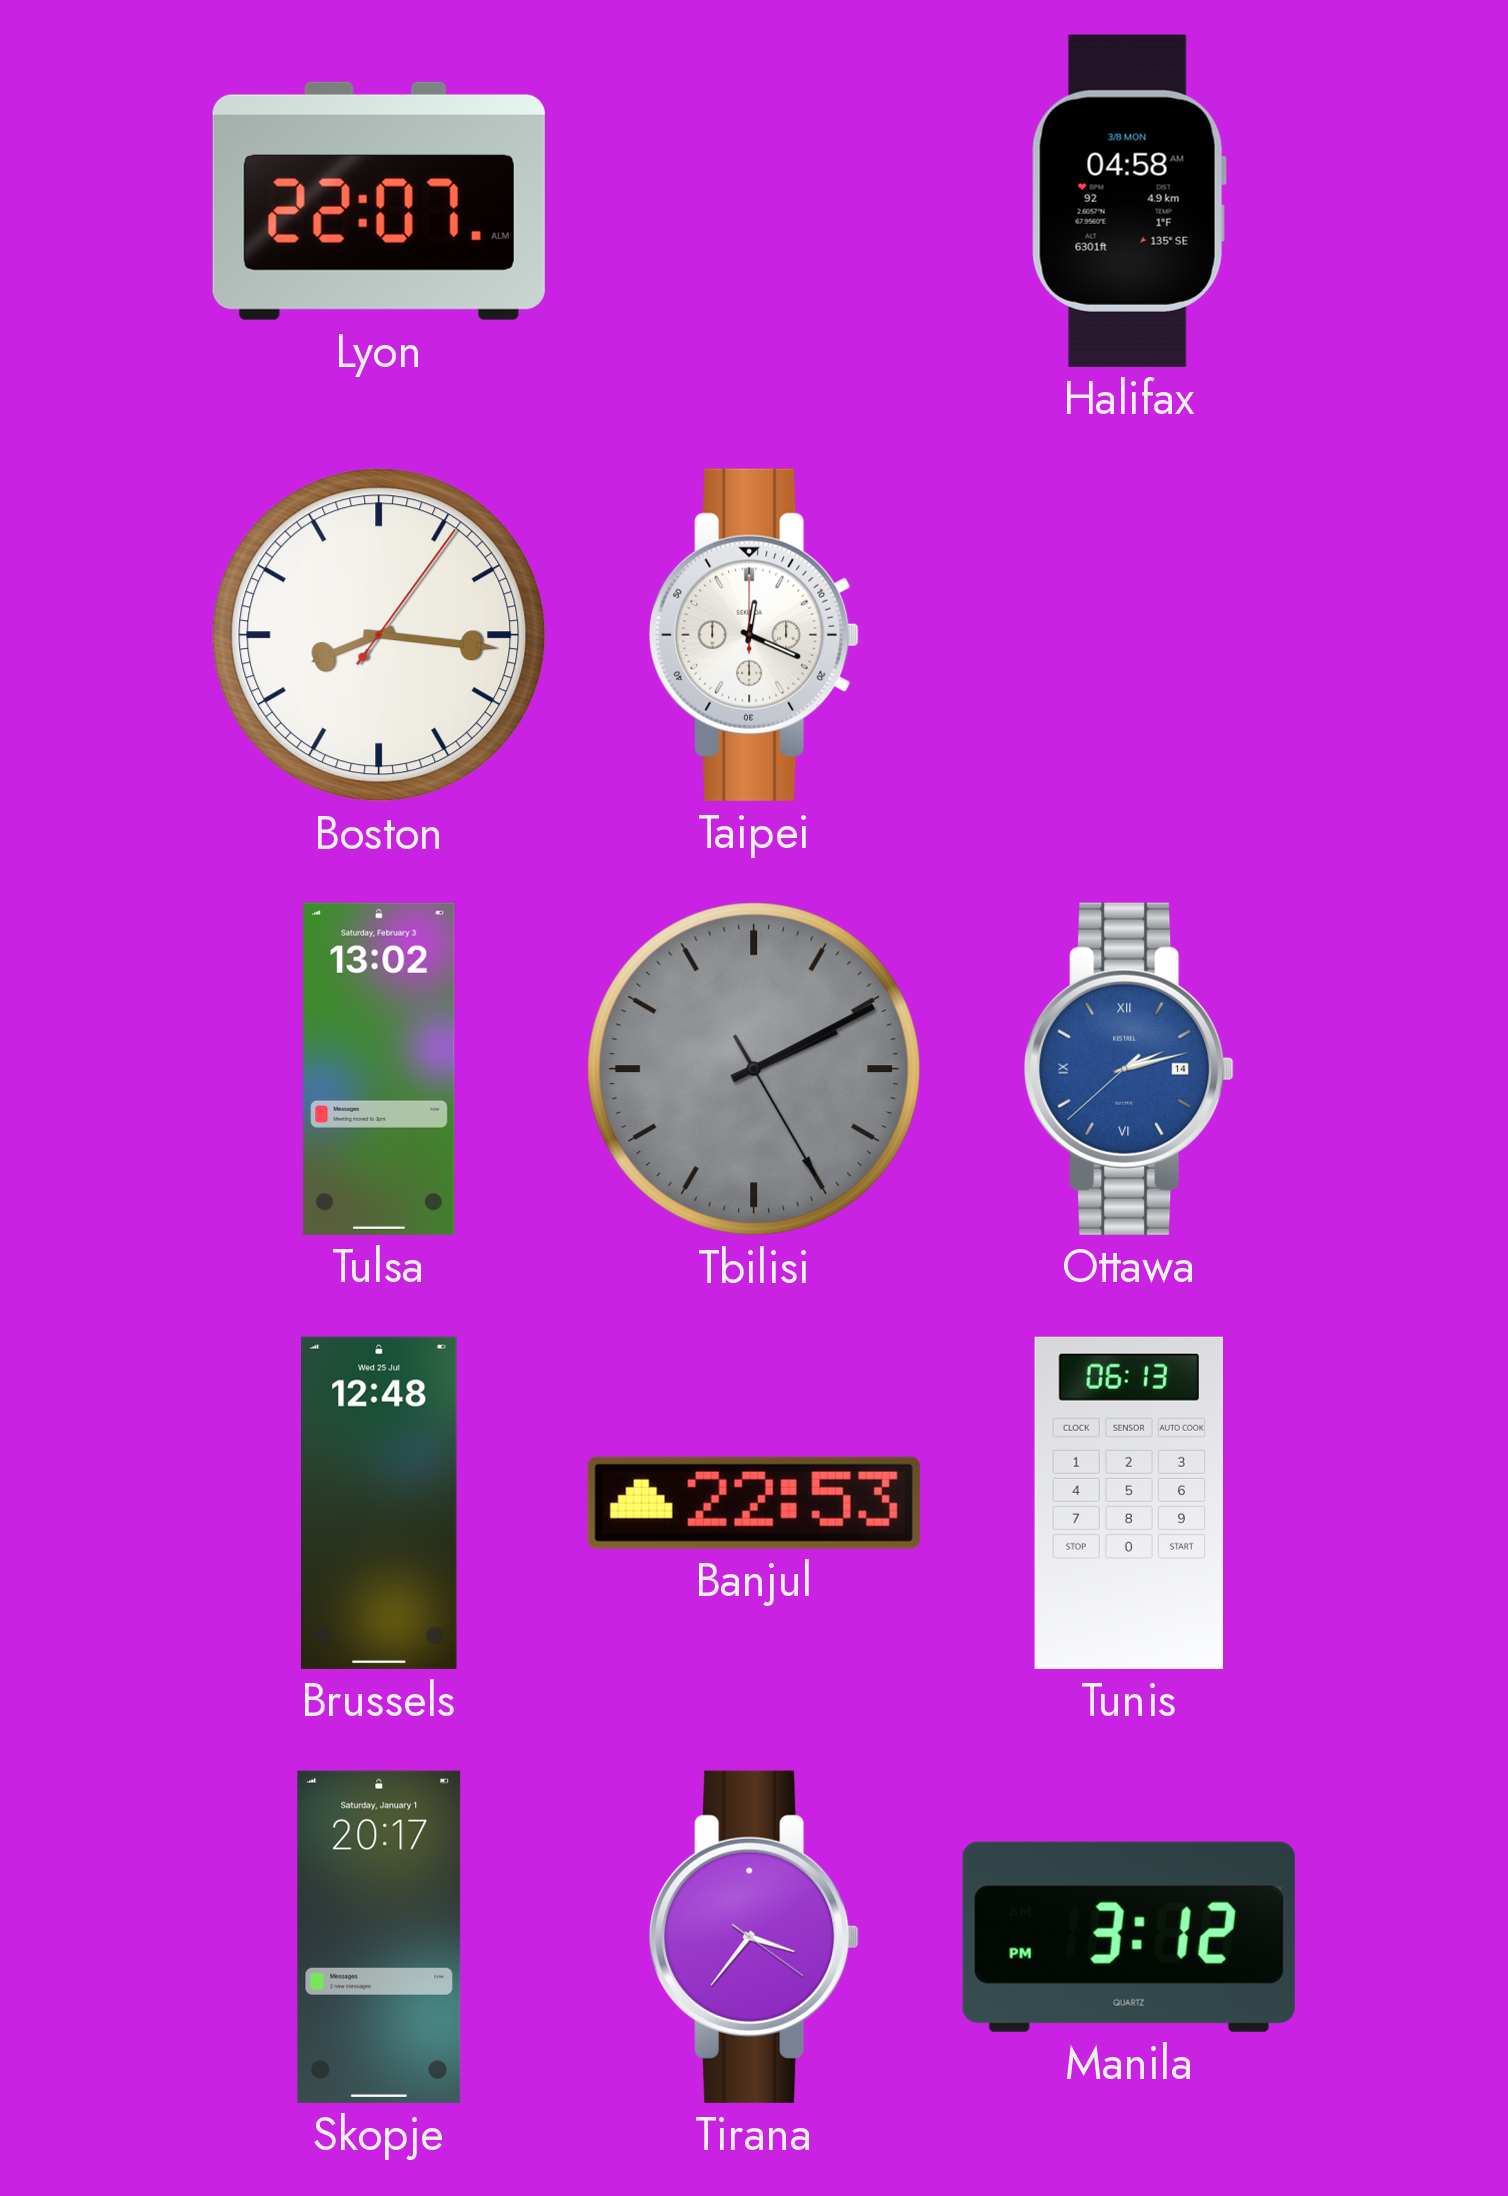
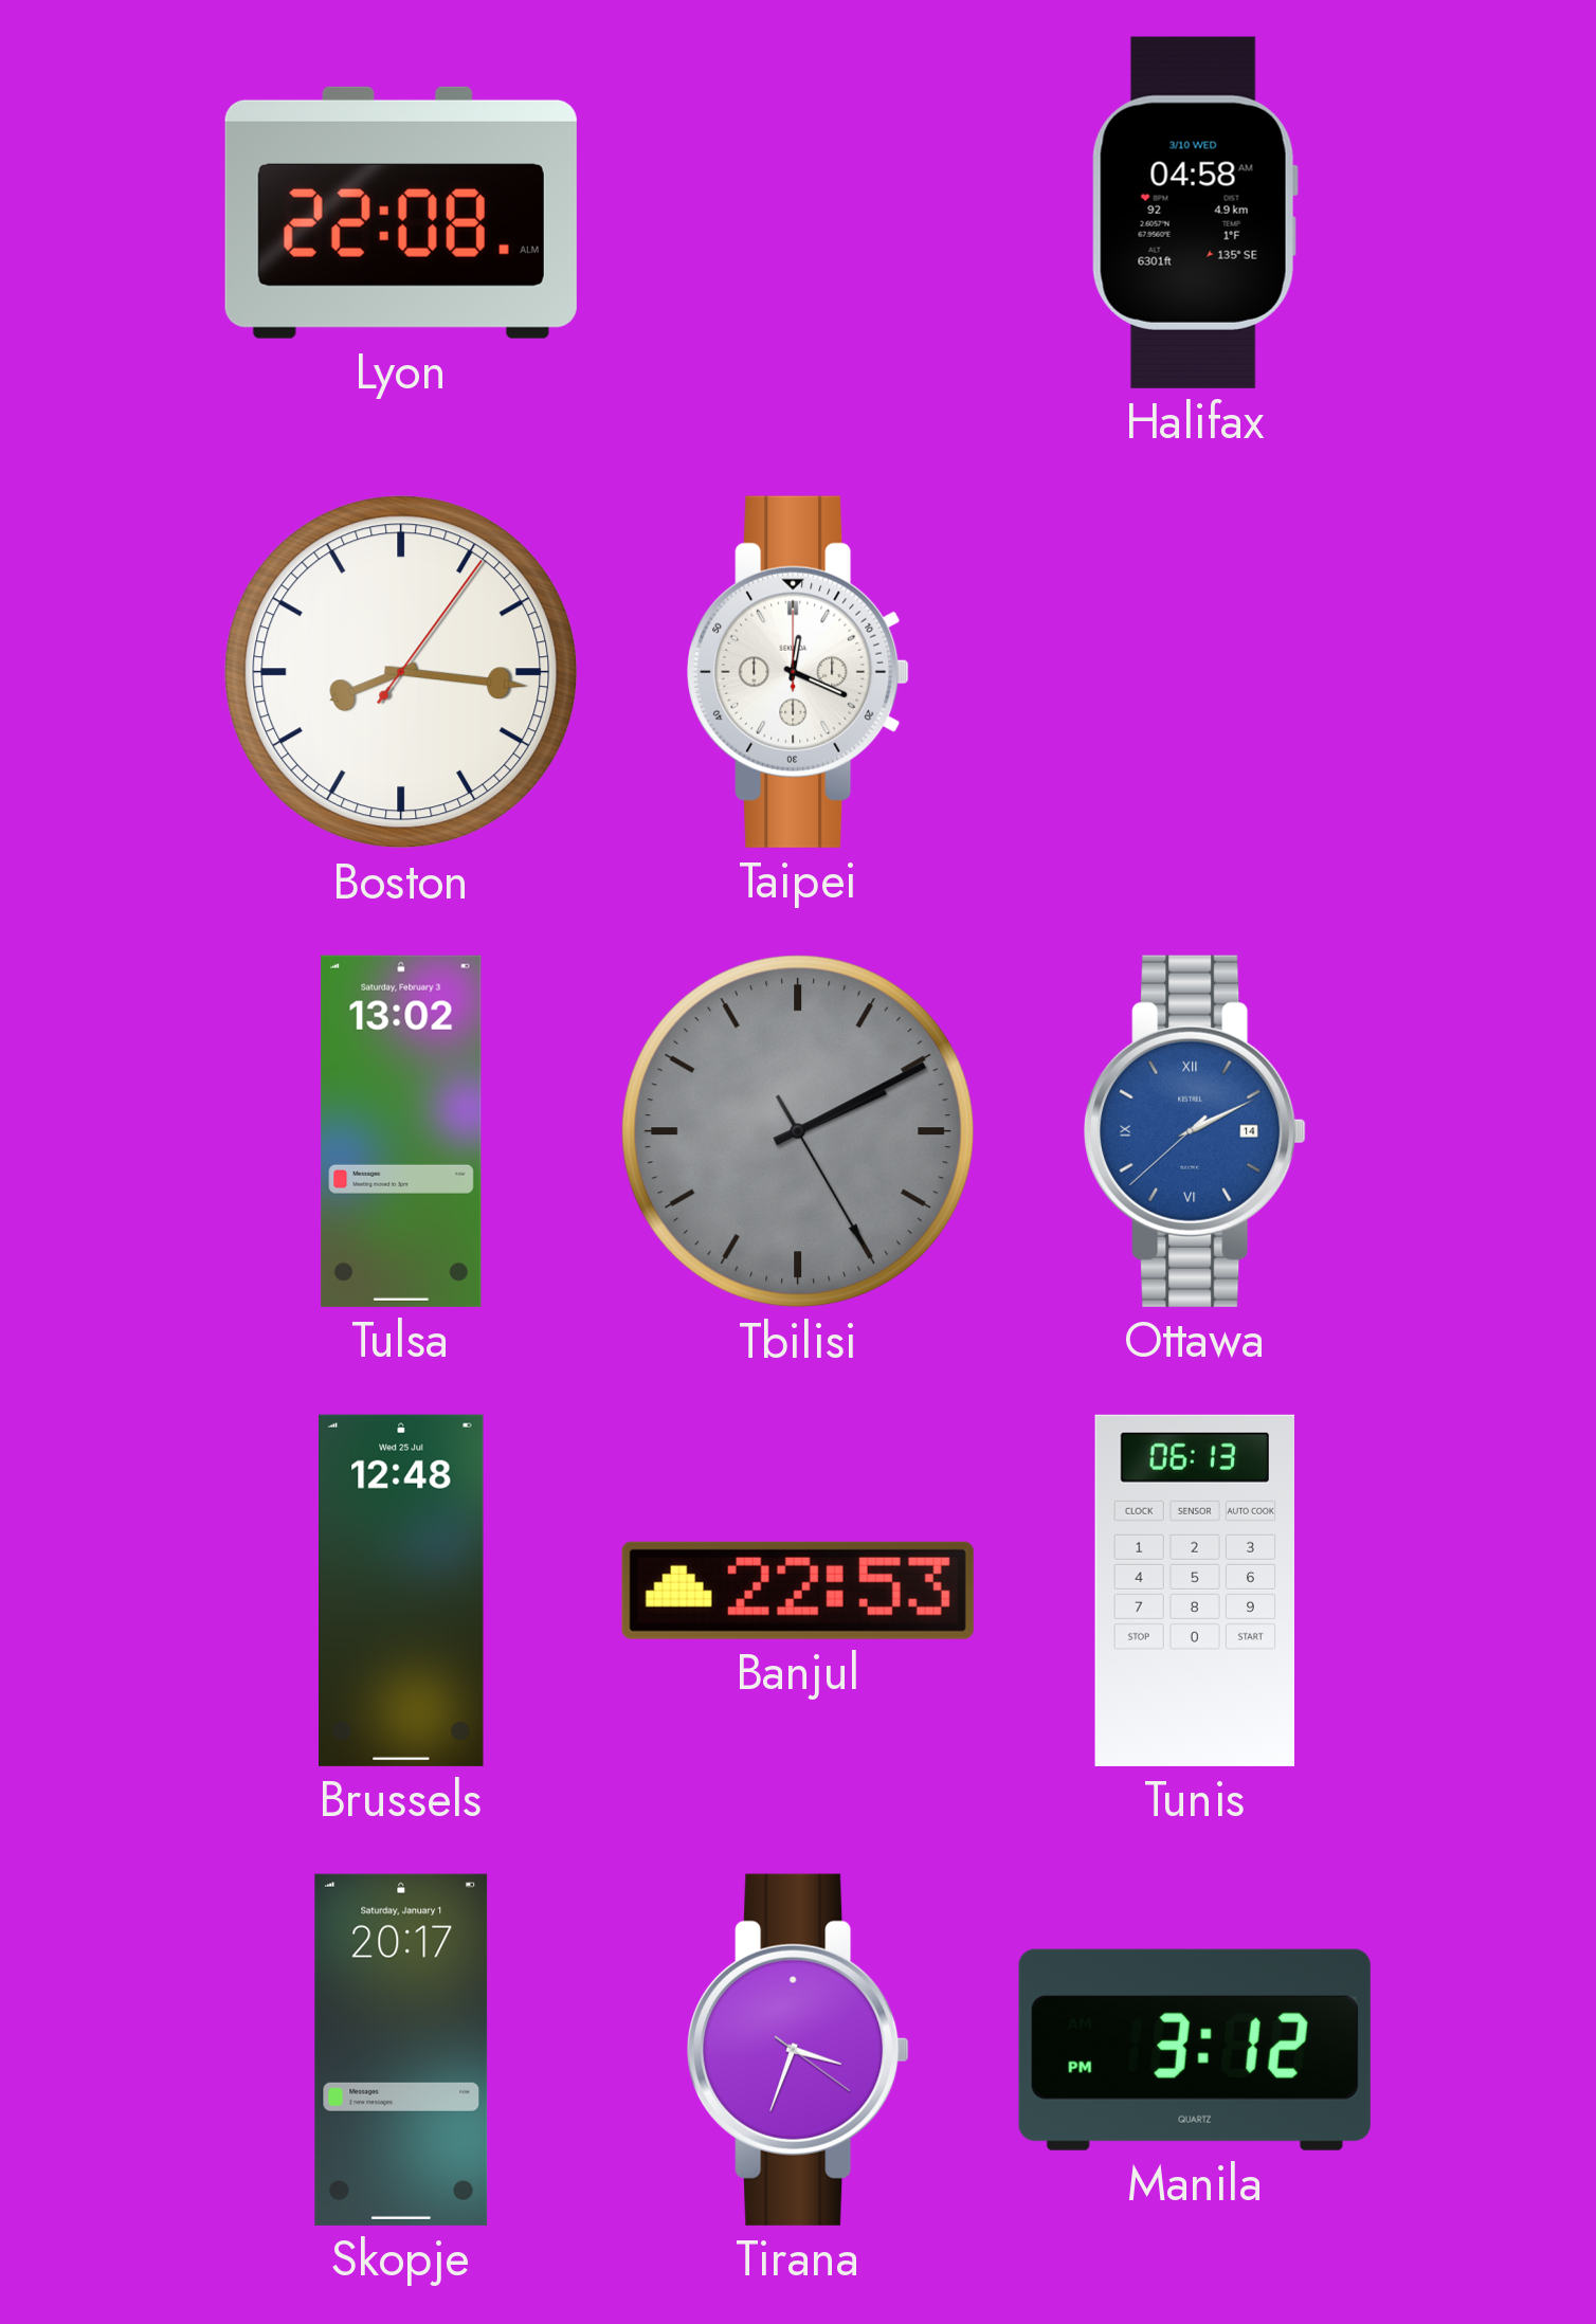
Lyon: 22:07 -> 22:08
Halifax date: 3/8 MON -> 3/10 WED
Ottawa: 2:12 -> 2:10
Tirana: 3:36 -> 3:33
